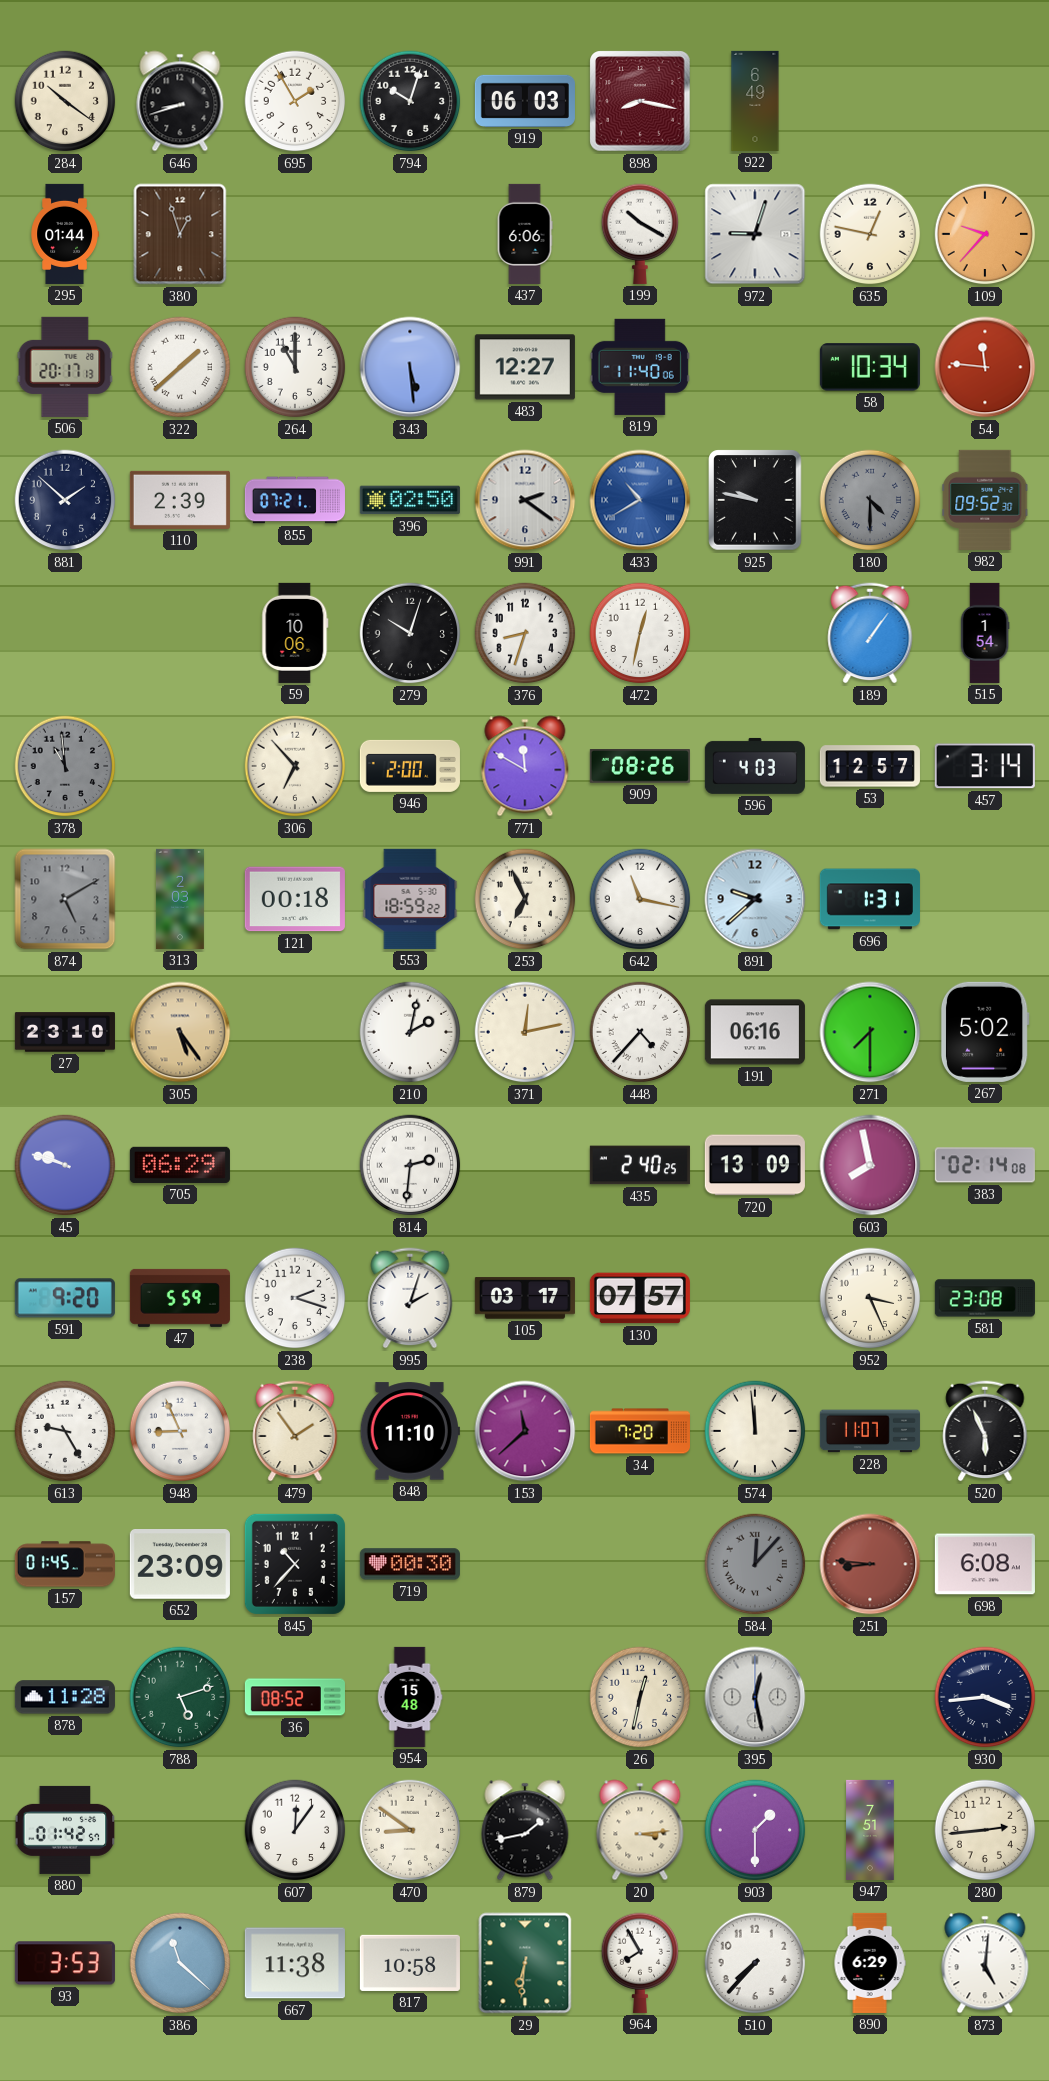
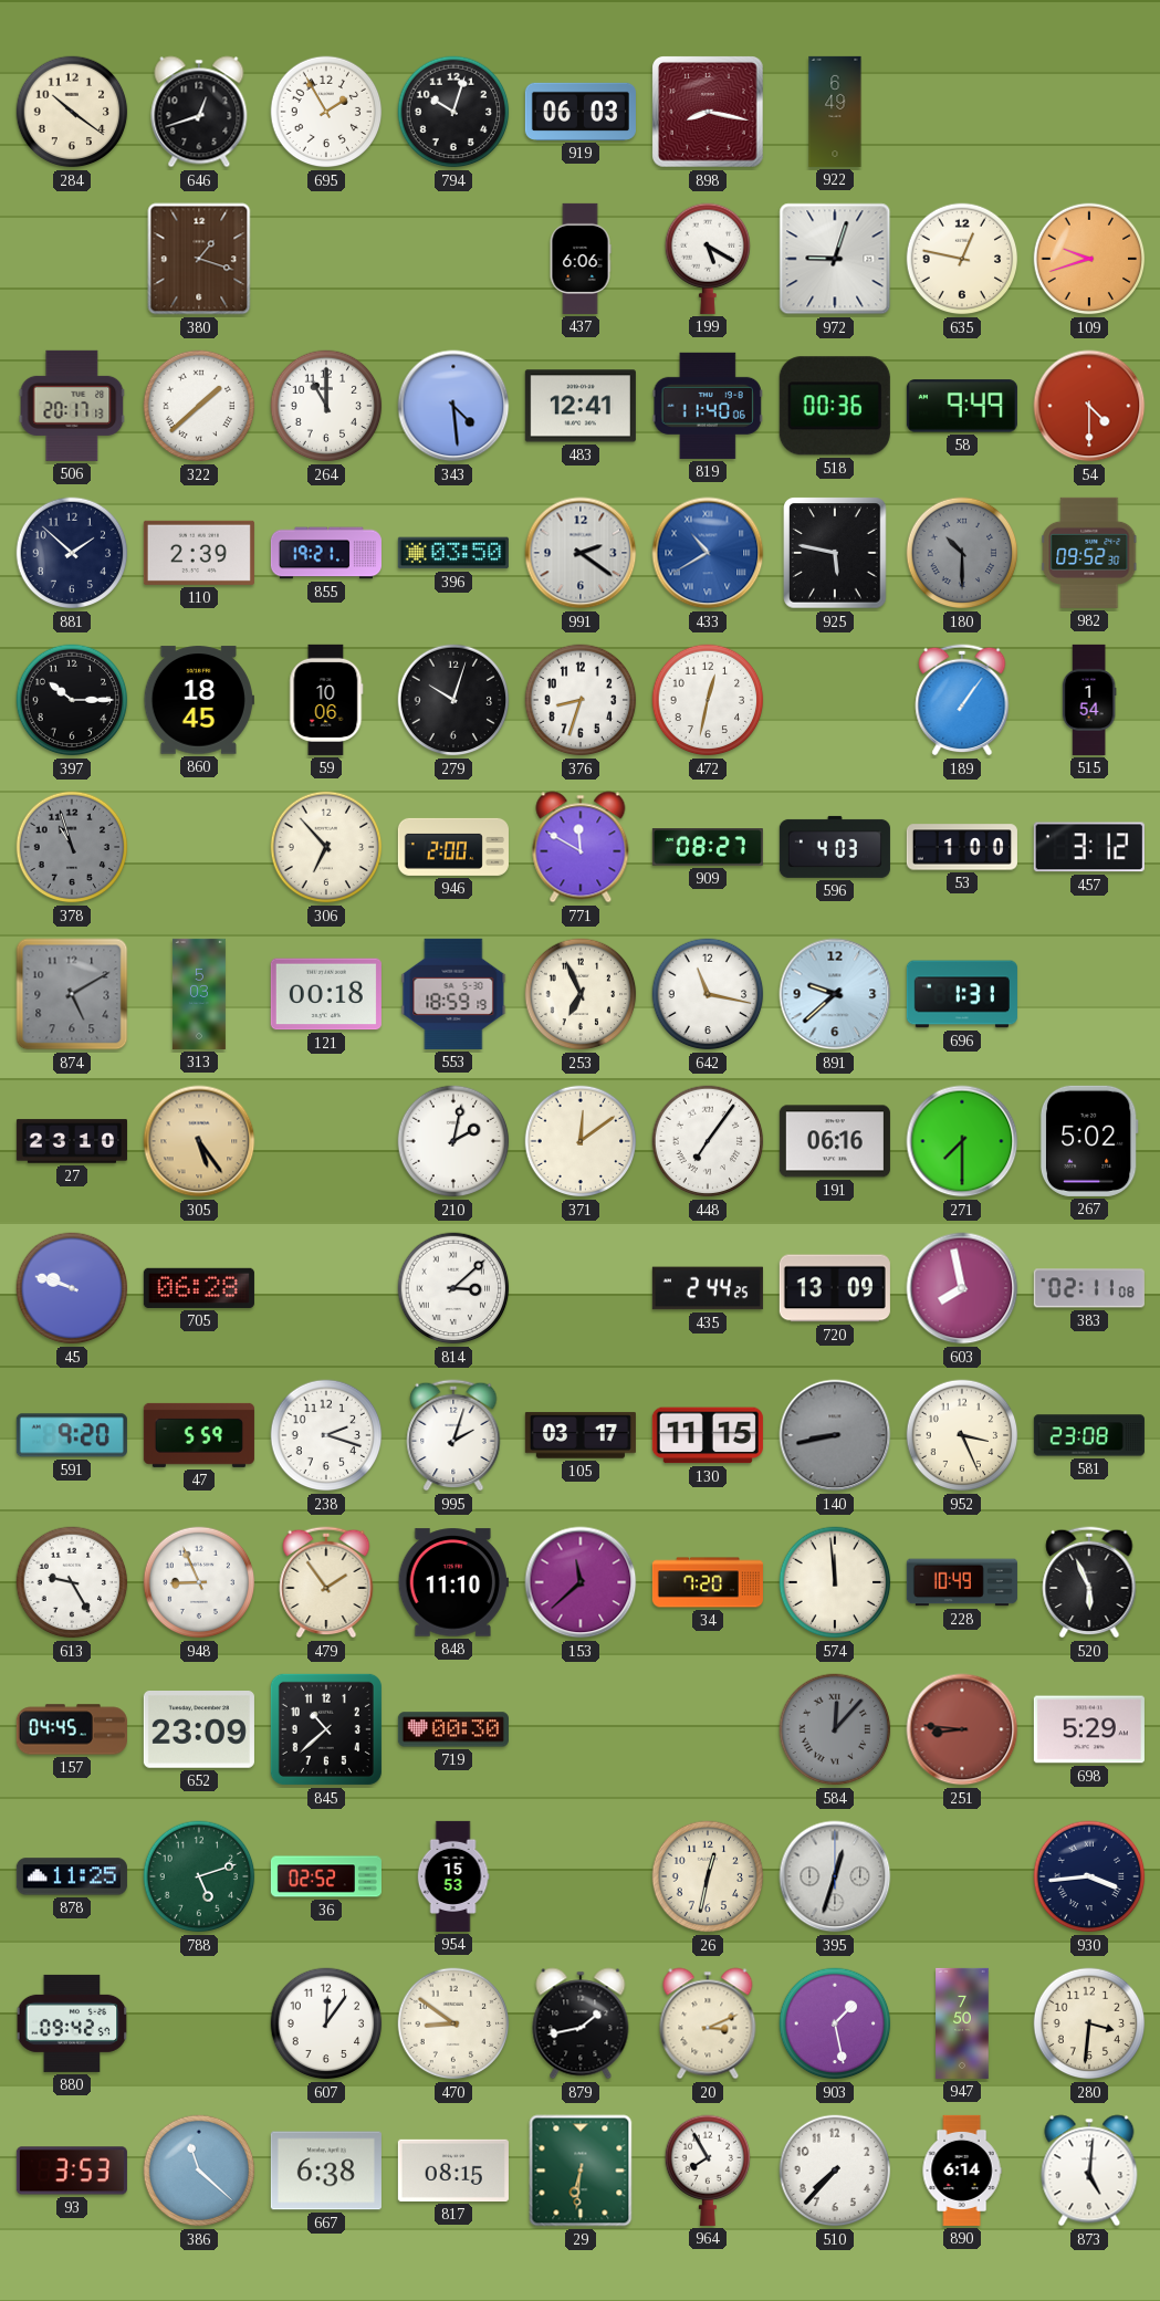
646: 8:42 -> 12:42
295: 01:44 -> none
380: 12:57 -> 1:18
199: 10:20 -> 5:20
109: 9:37 -> 9:42
343: 5:29 -> 4:29
483: 12:27 -> 12:41
518: none -> 00:36
58: 10:34 -> 9:49
54: 11:46 -> 4:30
855: 07:21 -> 19:21
396: 02:50 -> 03:50
925: 9:47 -> 5:47
180: 4:30 -> 10:30
397: none -> 10:15
860: none -> 18:45
378: 10:59 -> 10:57
909: 08:26 -> 08:27
53: 12:57 -> 1:00
457: 3:14 -> 3:12
313: 2:03 -> 5:03
553: 18:59:22 -> 18:59:19
371: 12:13 -> 12:09
448: 4:37 -> 7:06
705: 06:29 -> 06:28
814: 2:31 -> 3:08
435: 2:40 -> 2:44
383: 02:14 -> 02:11
130: 07:57 -> 11:15
140: none -> 8:43
228: 11:07 -> 10:49
157: 01:45 -> 04:45
845: 10:37 -> 10:38
698: 6:08 -> 5:29
878: 11:28 -> 11:25
36: 08:52 -> 02:52
954: 15:48 -> 15:53
395: 12:28 -> 12:33
880: 01:42 -> 09:42
20: 3:14 -> 3:11
903: 1:30 -> 1:28
947: 7:51 -> 7:50
280: 2:44 -> 3:31
667: 11:38 -> 6:38
817: 10:58 -> 08:15
890: 6:29 -> 6:14
